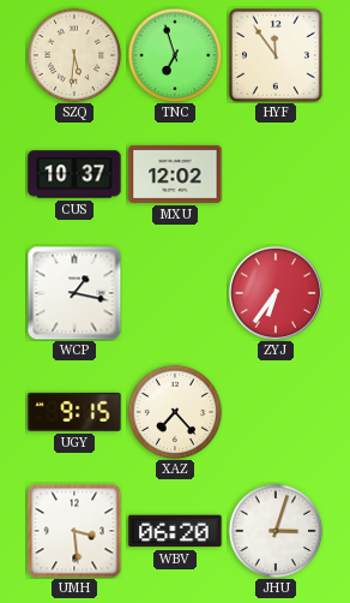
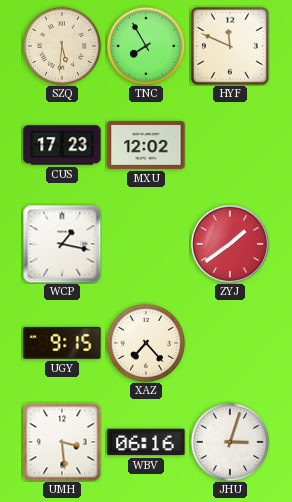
TNC: 6:57 -> 7:55
HYF: 11:54 -> 11:49
CUS: 10:37 -> 17:23
ZYJ: 6:36 -> 1:39
WBV: 06:20 -> 06:16
